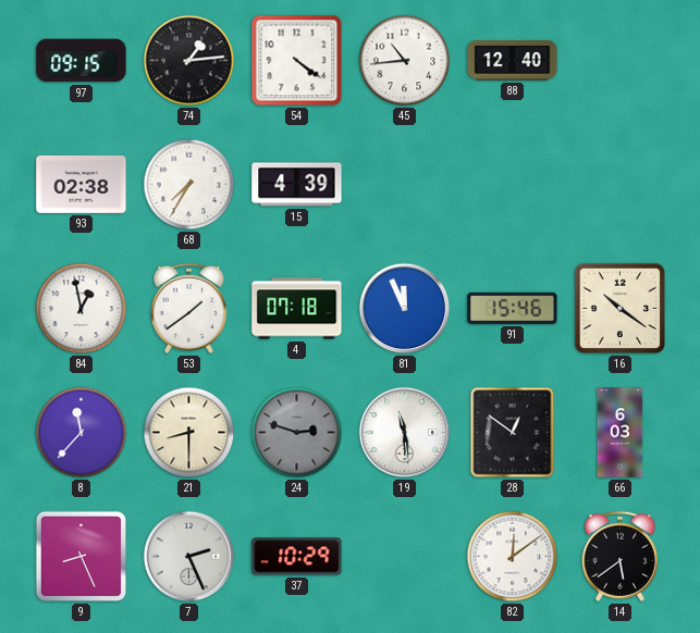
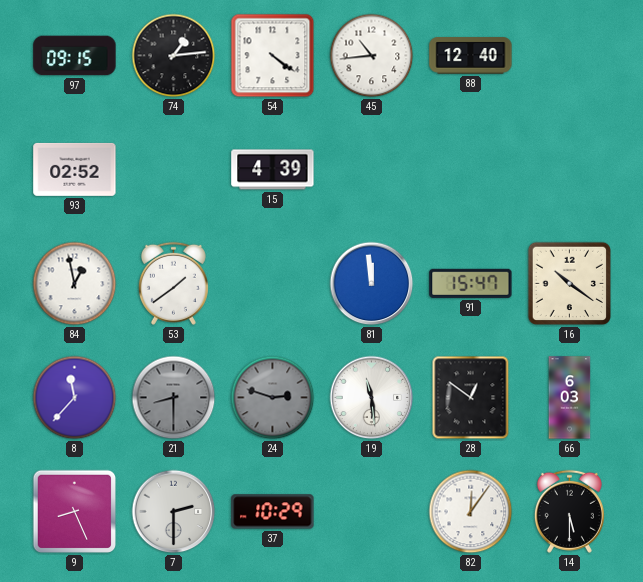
93: 02:38 -> 02:52
68: 7:35 -> none
4: 07:18 -> none
81: 11:56 -> 11:59
91: 15:46 -> 15:47
21 dial: cream -> grey
7: 2:26 -> 2:30
82: 12:09 -> 12:06
14: 5:39 -> 5:30
